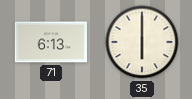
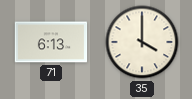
35: 6:00 -> 4:00
